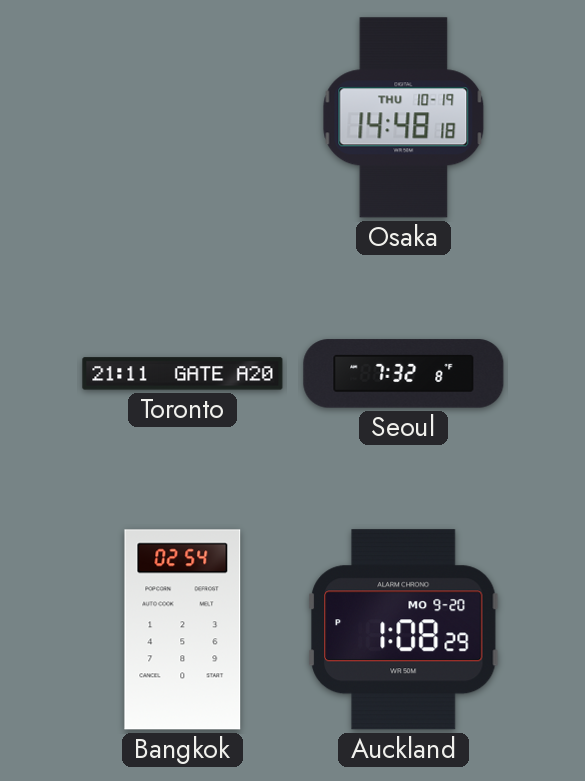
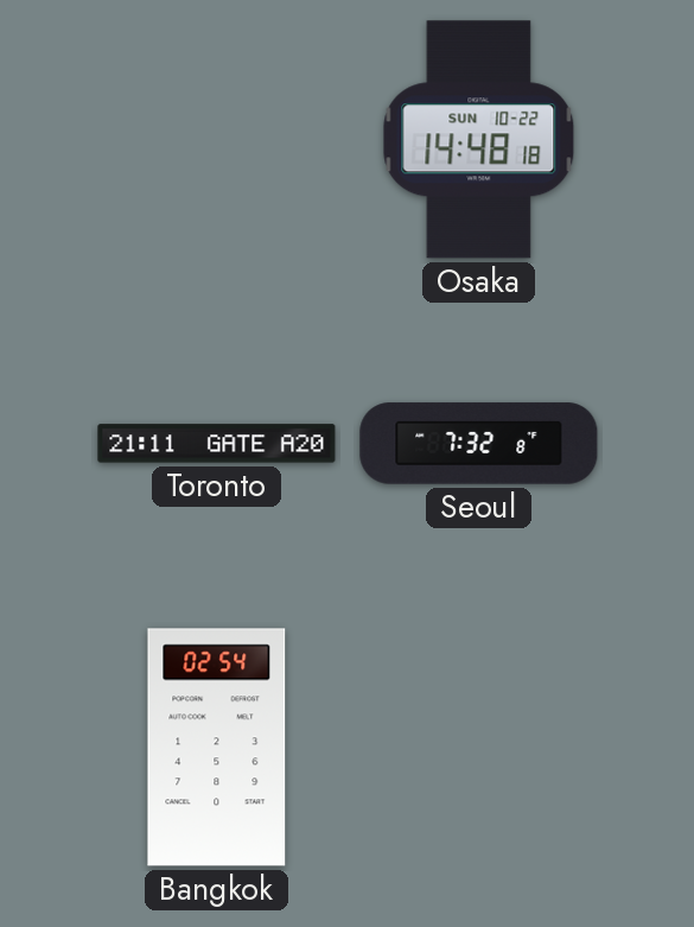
Osaka date: THU 10-19 -> SUN 10-22
Auckland: 1:08 -> none
